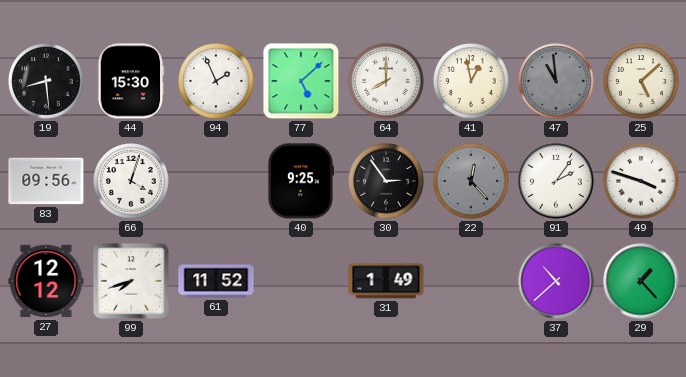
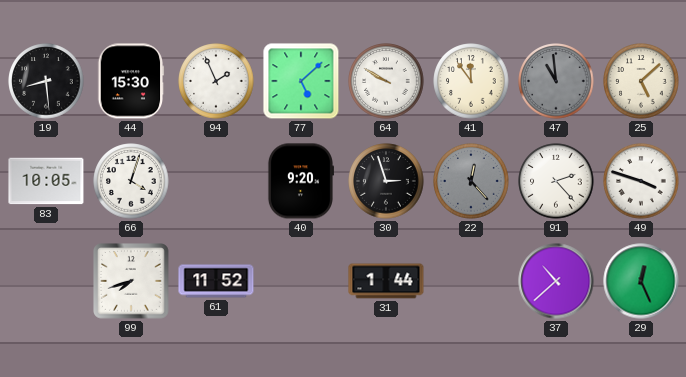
64: 8:00 -> 9:50
41: 12:58 -> 11:54
83: 09:56 -> 10:05
40: 9:25 -> 9:20
30: 2:54 -> 2:57
91: 2:06 -> 2:23
27: 12:12 -> none
31: 1:49 -> 1:44
29: 1:23 -> 12:26
